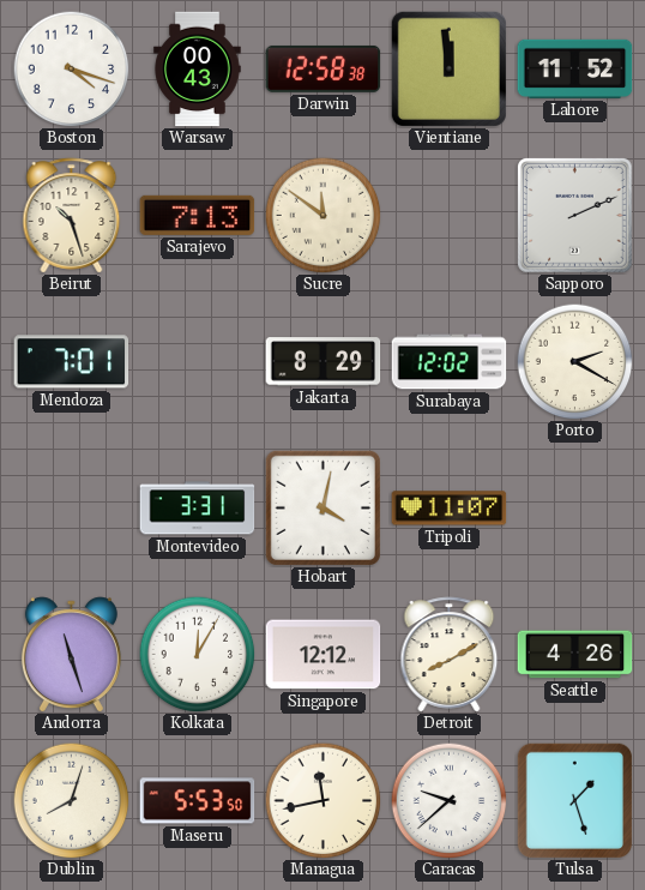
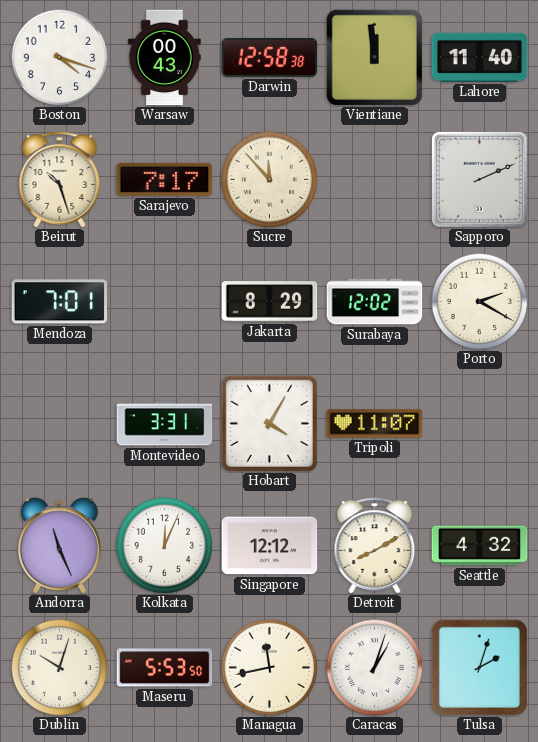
Lahore: 11:52 -> 11:40
Sarajevo: 7:13 -> 7:17
Sucre: 11:51 -> 11:53
Hobart: 4:02 -> 4:05
Andorra: 11:27 -> 11:26
Kolkata: 12:05 -> 12:04
Seattle: 4:26 -> 4:32
Dublin: 8:03 -> 10:03
Caracas: 9:38 -> 1:03
Tulsa: 1:27 -> 2:03
